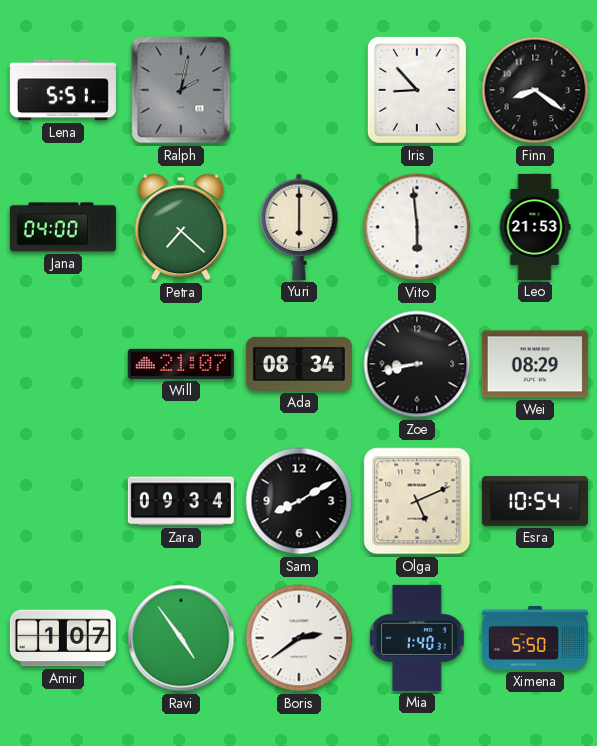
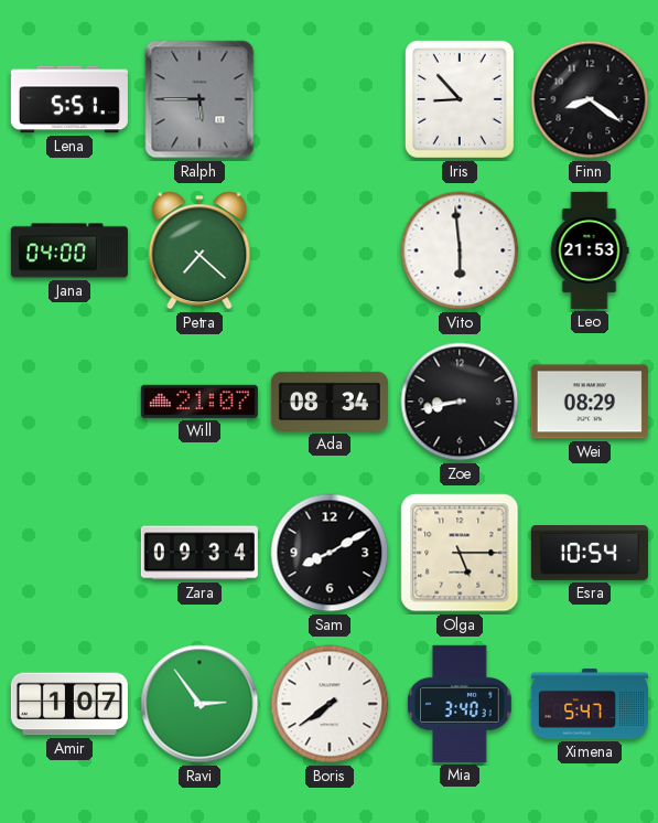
Ralph: 2:02 -> 5:45
Yuri: 6:00 -> none
Olga: 5:11 -> 5:15
Ravi: 4:54 -> 2:54
Boris: 2:39 -> 7:39
Mia: 1:40 -> 3:40
Ximena: 5:50 -> 5:47
